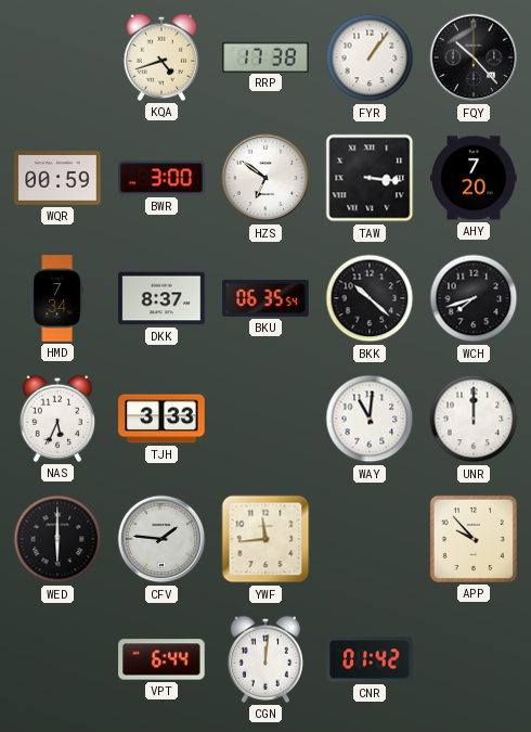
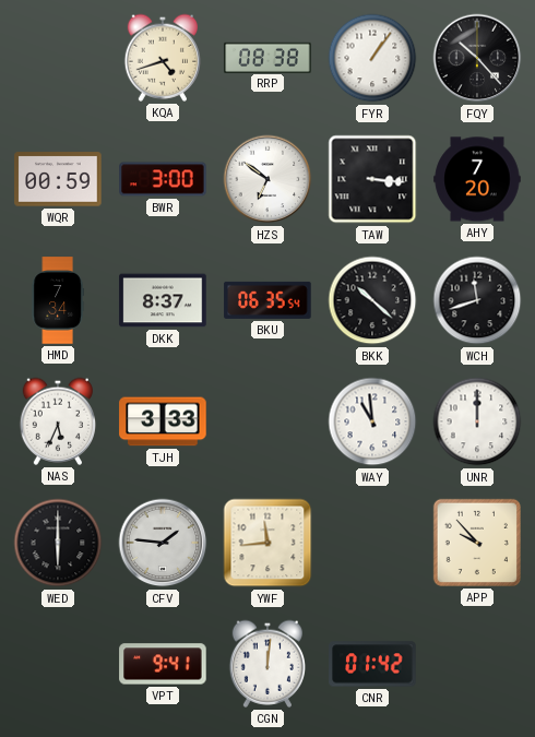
RRP: 17:38 -> 08:38
WCH: 7:42 -> 11:42
WAY: 11:01 -> 10:59
VPT: 6:44 -> 9:41
